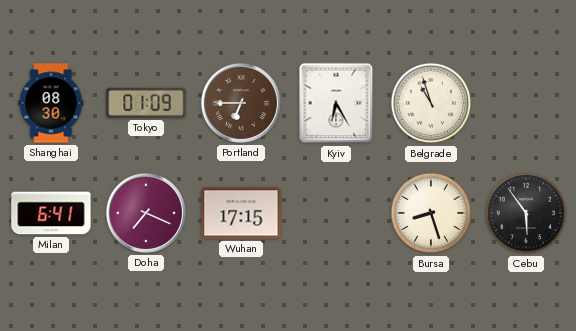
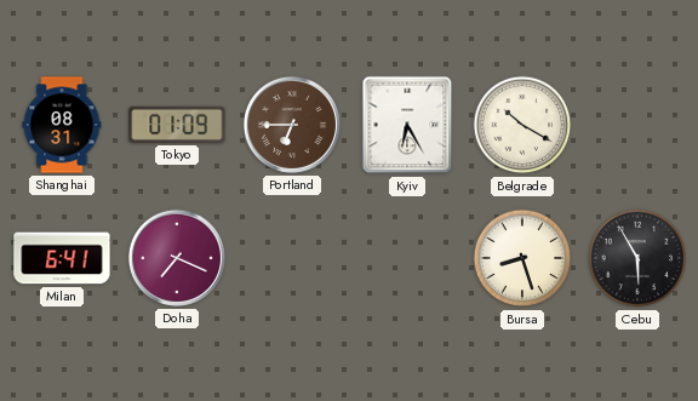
Shanghai: 08:30 -> 08:31
Belgrade: 10:57 -> 10:20
Wuhan: 17:15 -> none
Cebu: 5:54 -> 5:55
